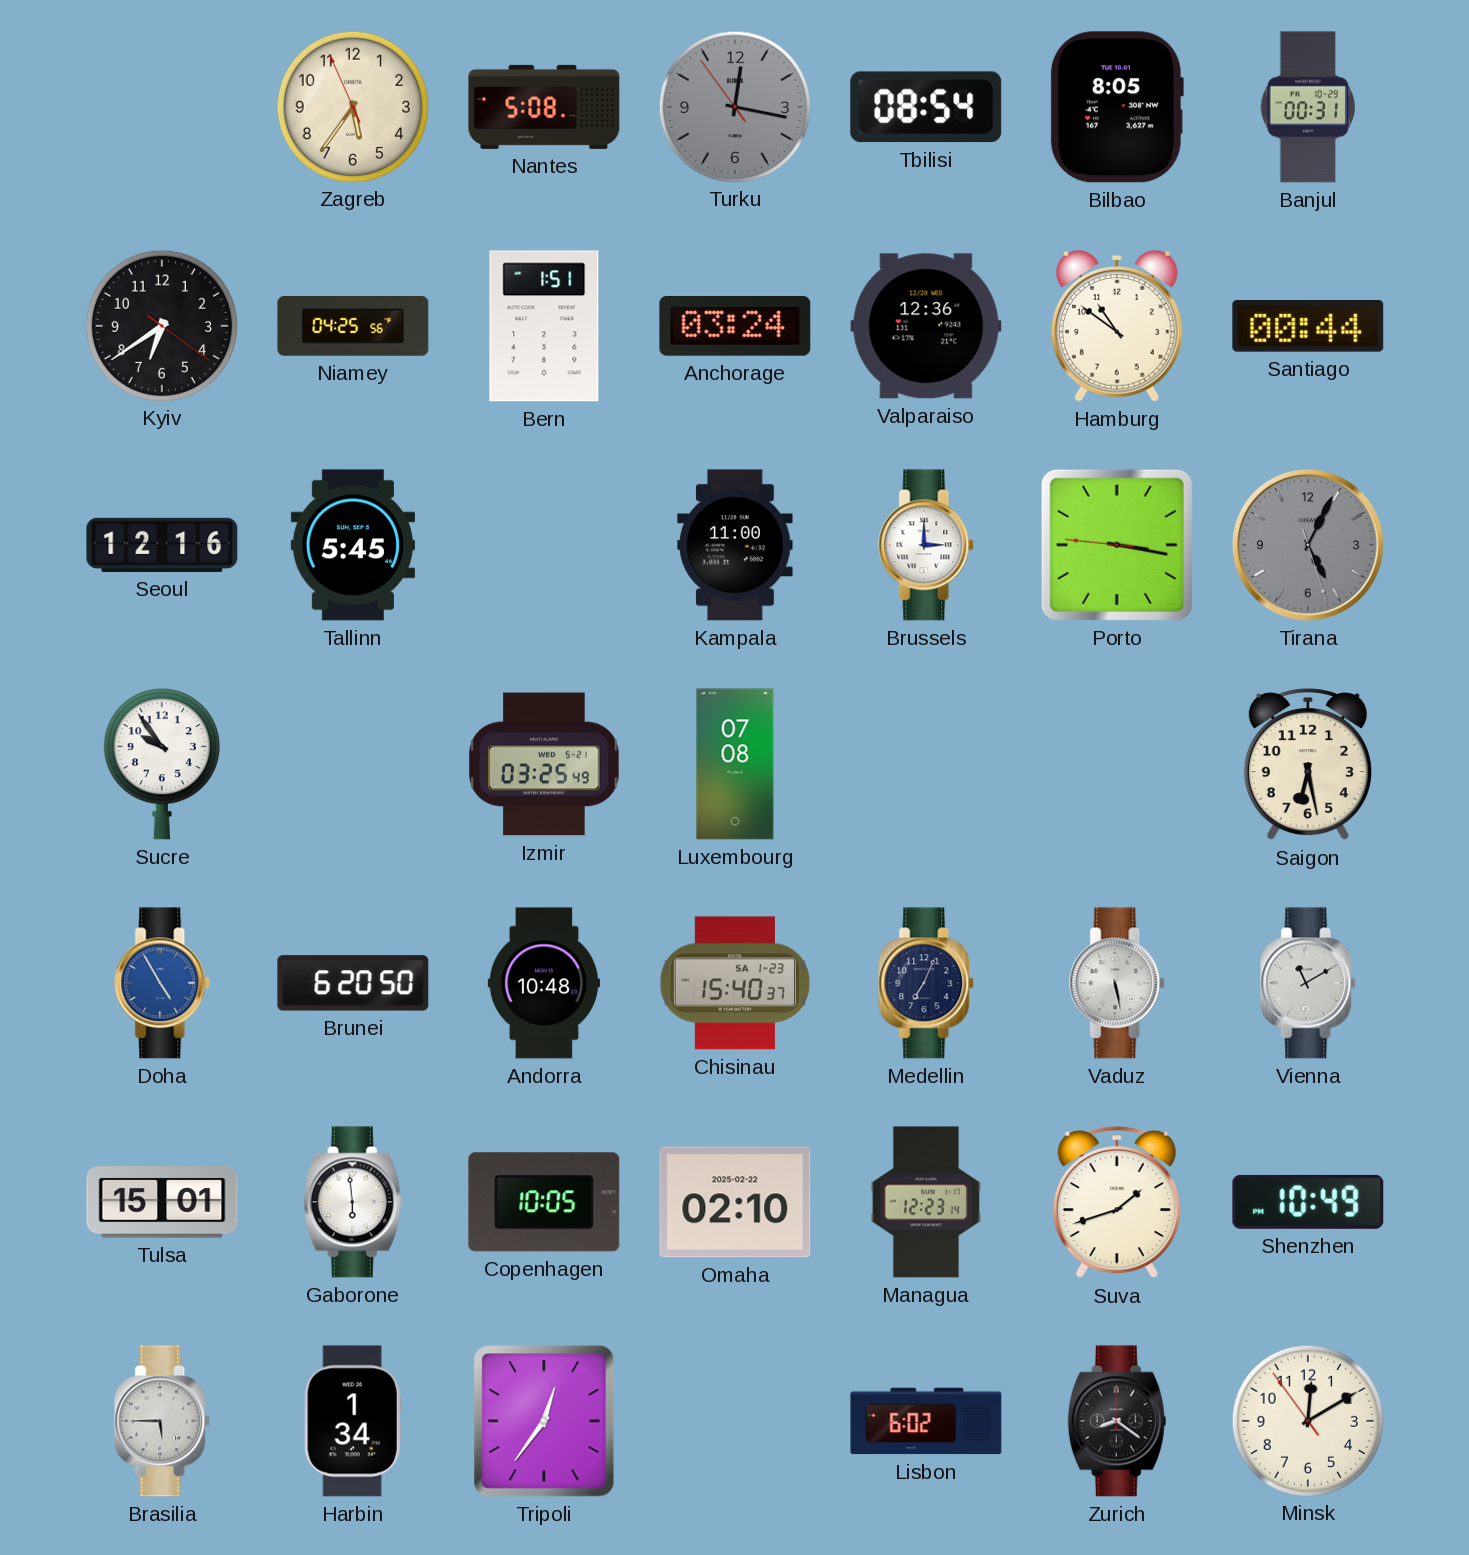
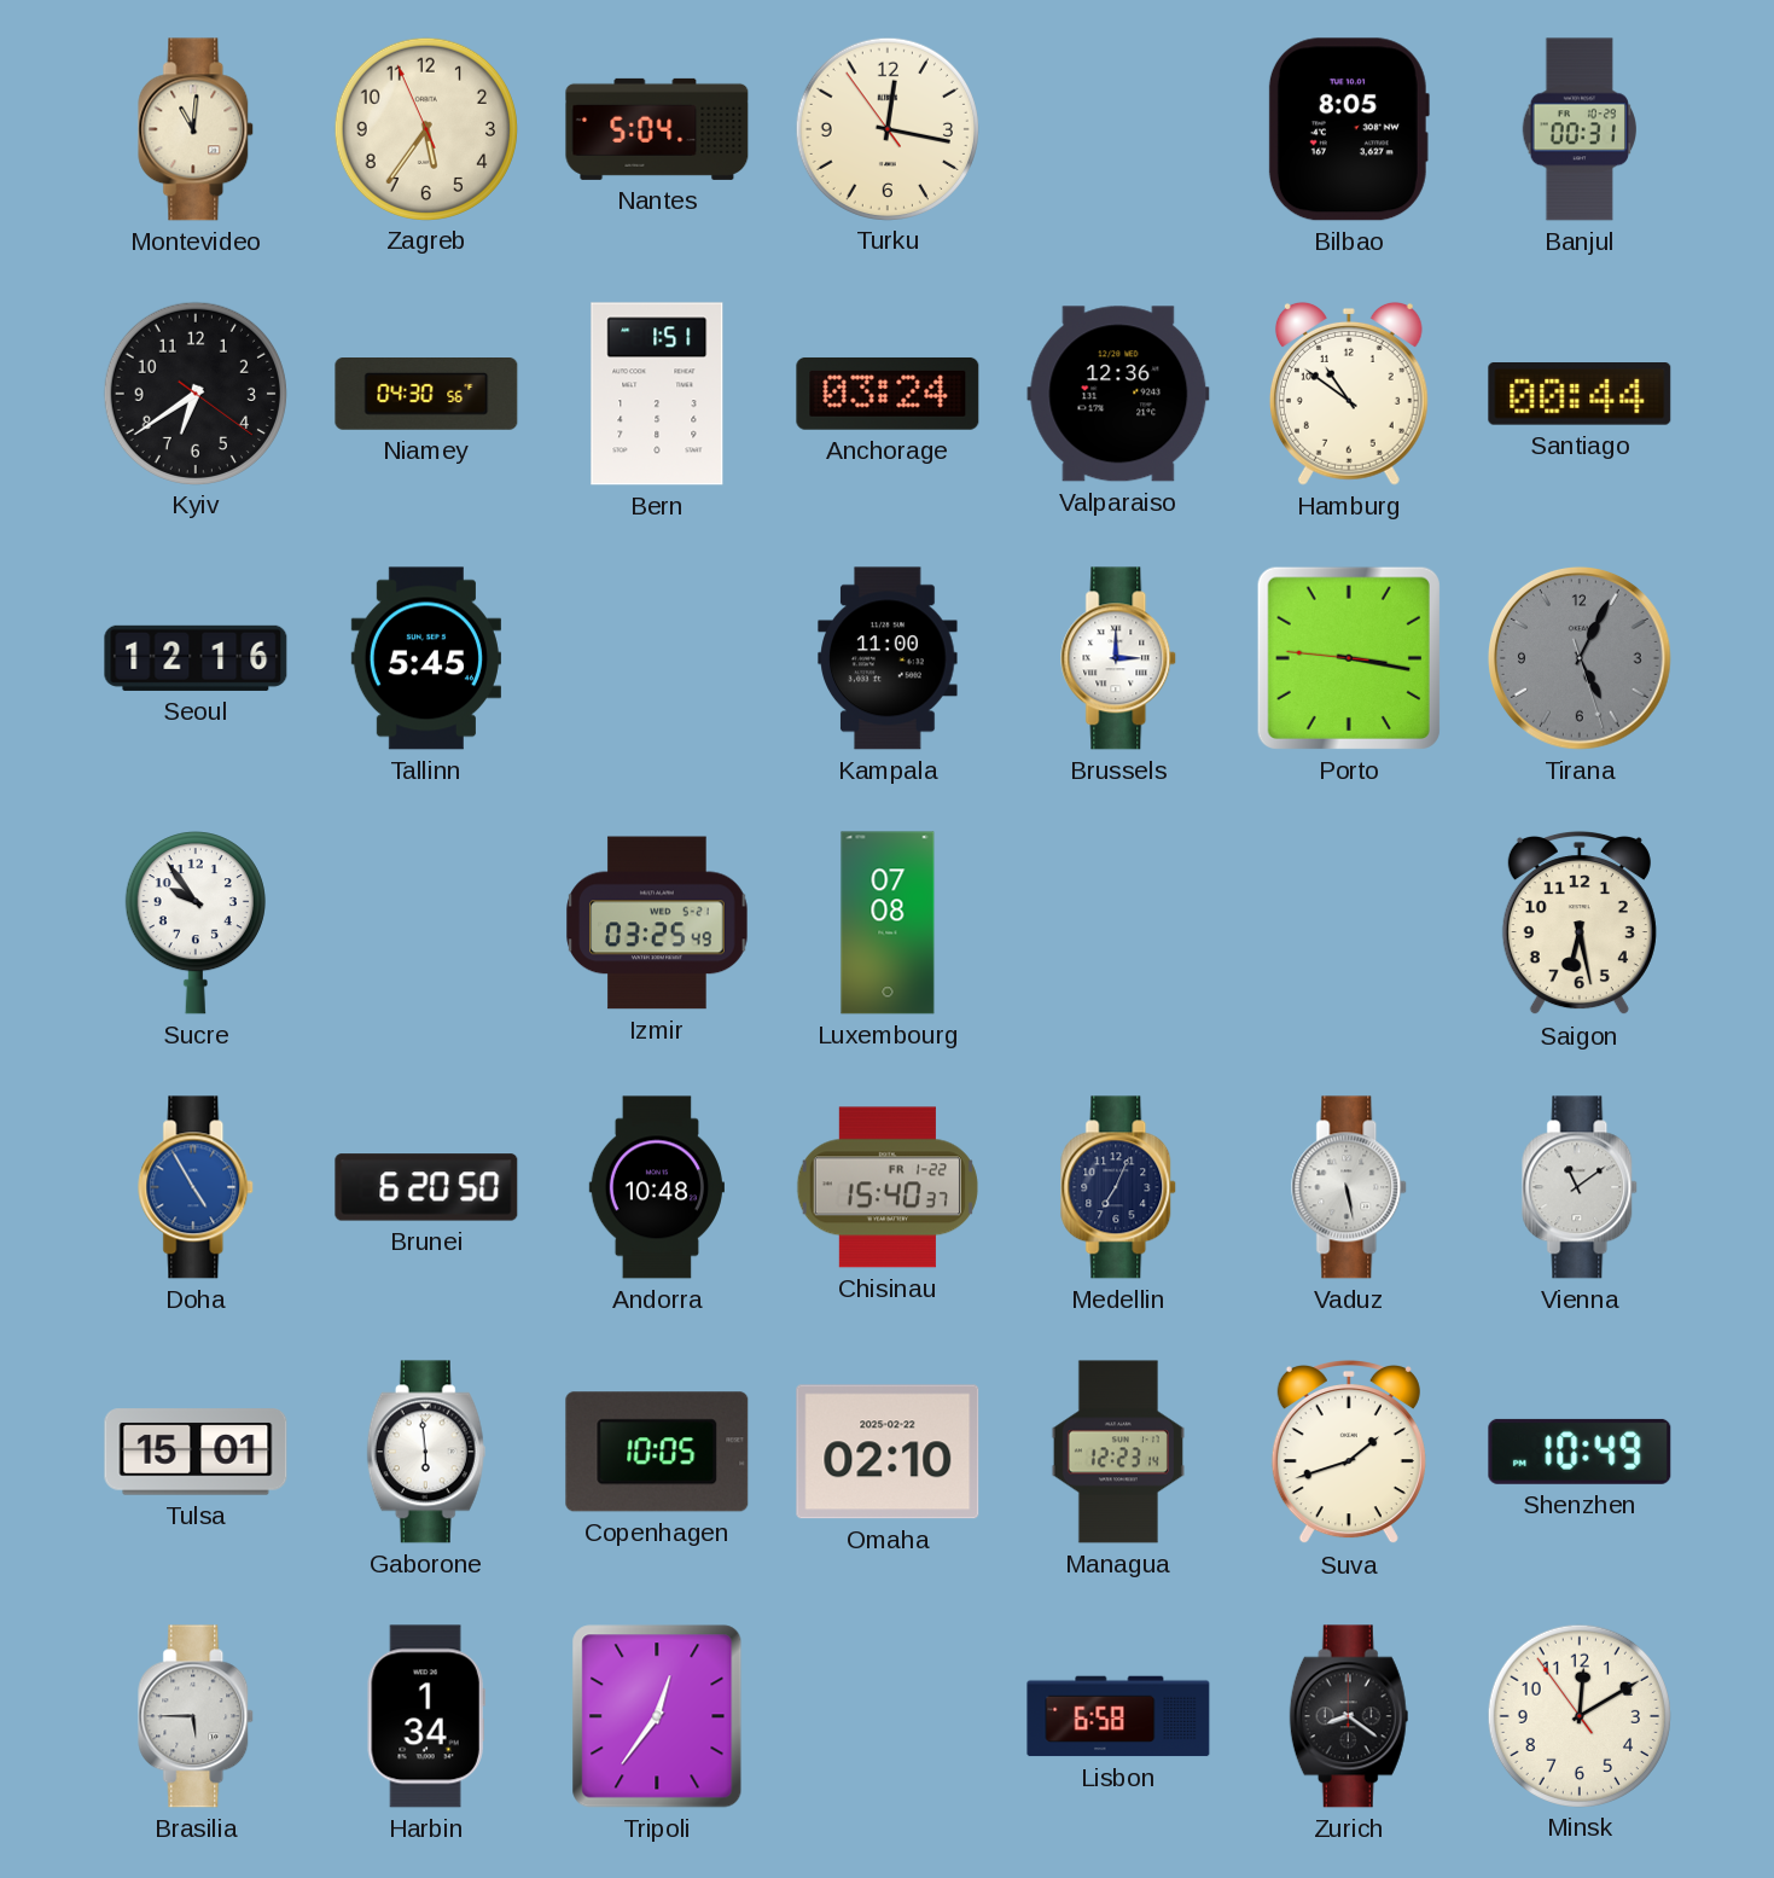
Montevideo: none -> 11:01
Nantes: 5:08 -> 5:04
Turku dial: grey -> cream
Tbilisi: 08:54 -> none
Niamey: 04:25 -> 04:30
Chisinau date: SA 1-23 -> FR 1-22
Vienna: 11:10 -> 11:09
Lisbon: 6:02 -> 6:58
